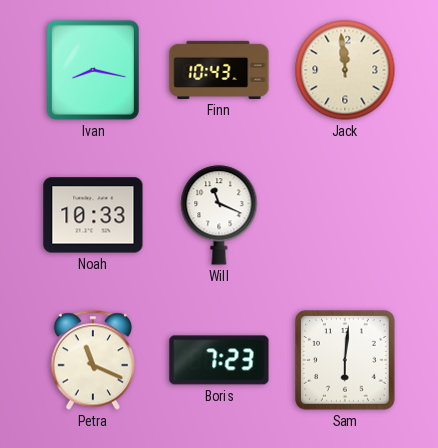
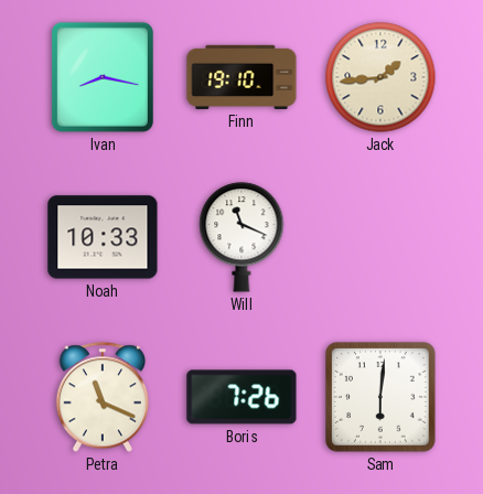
Finn: 10:43 -> 19:10
Jack: 11:59 -> 1:44
Boris: 7:23 -> 7:26
